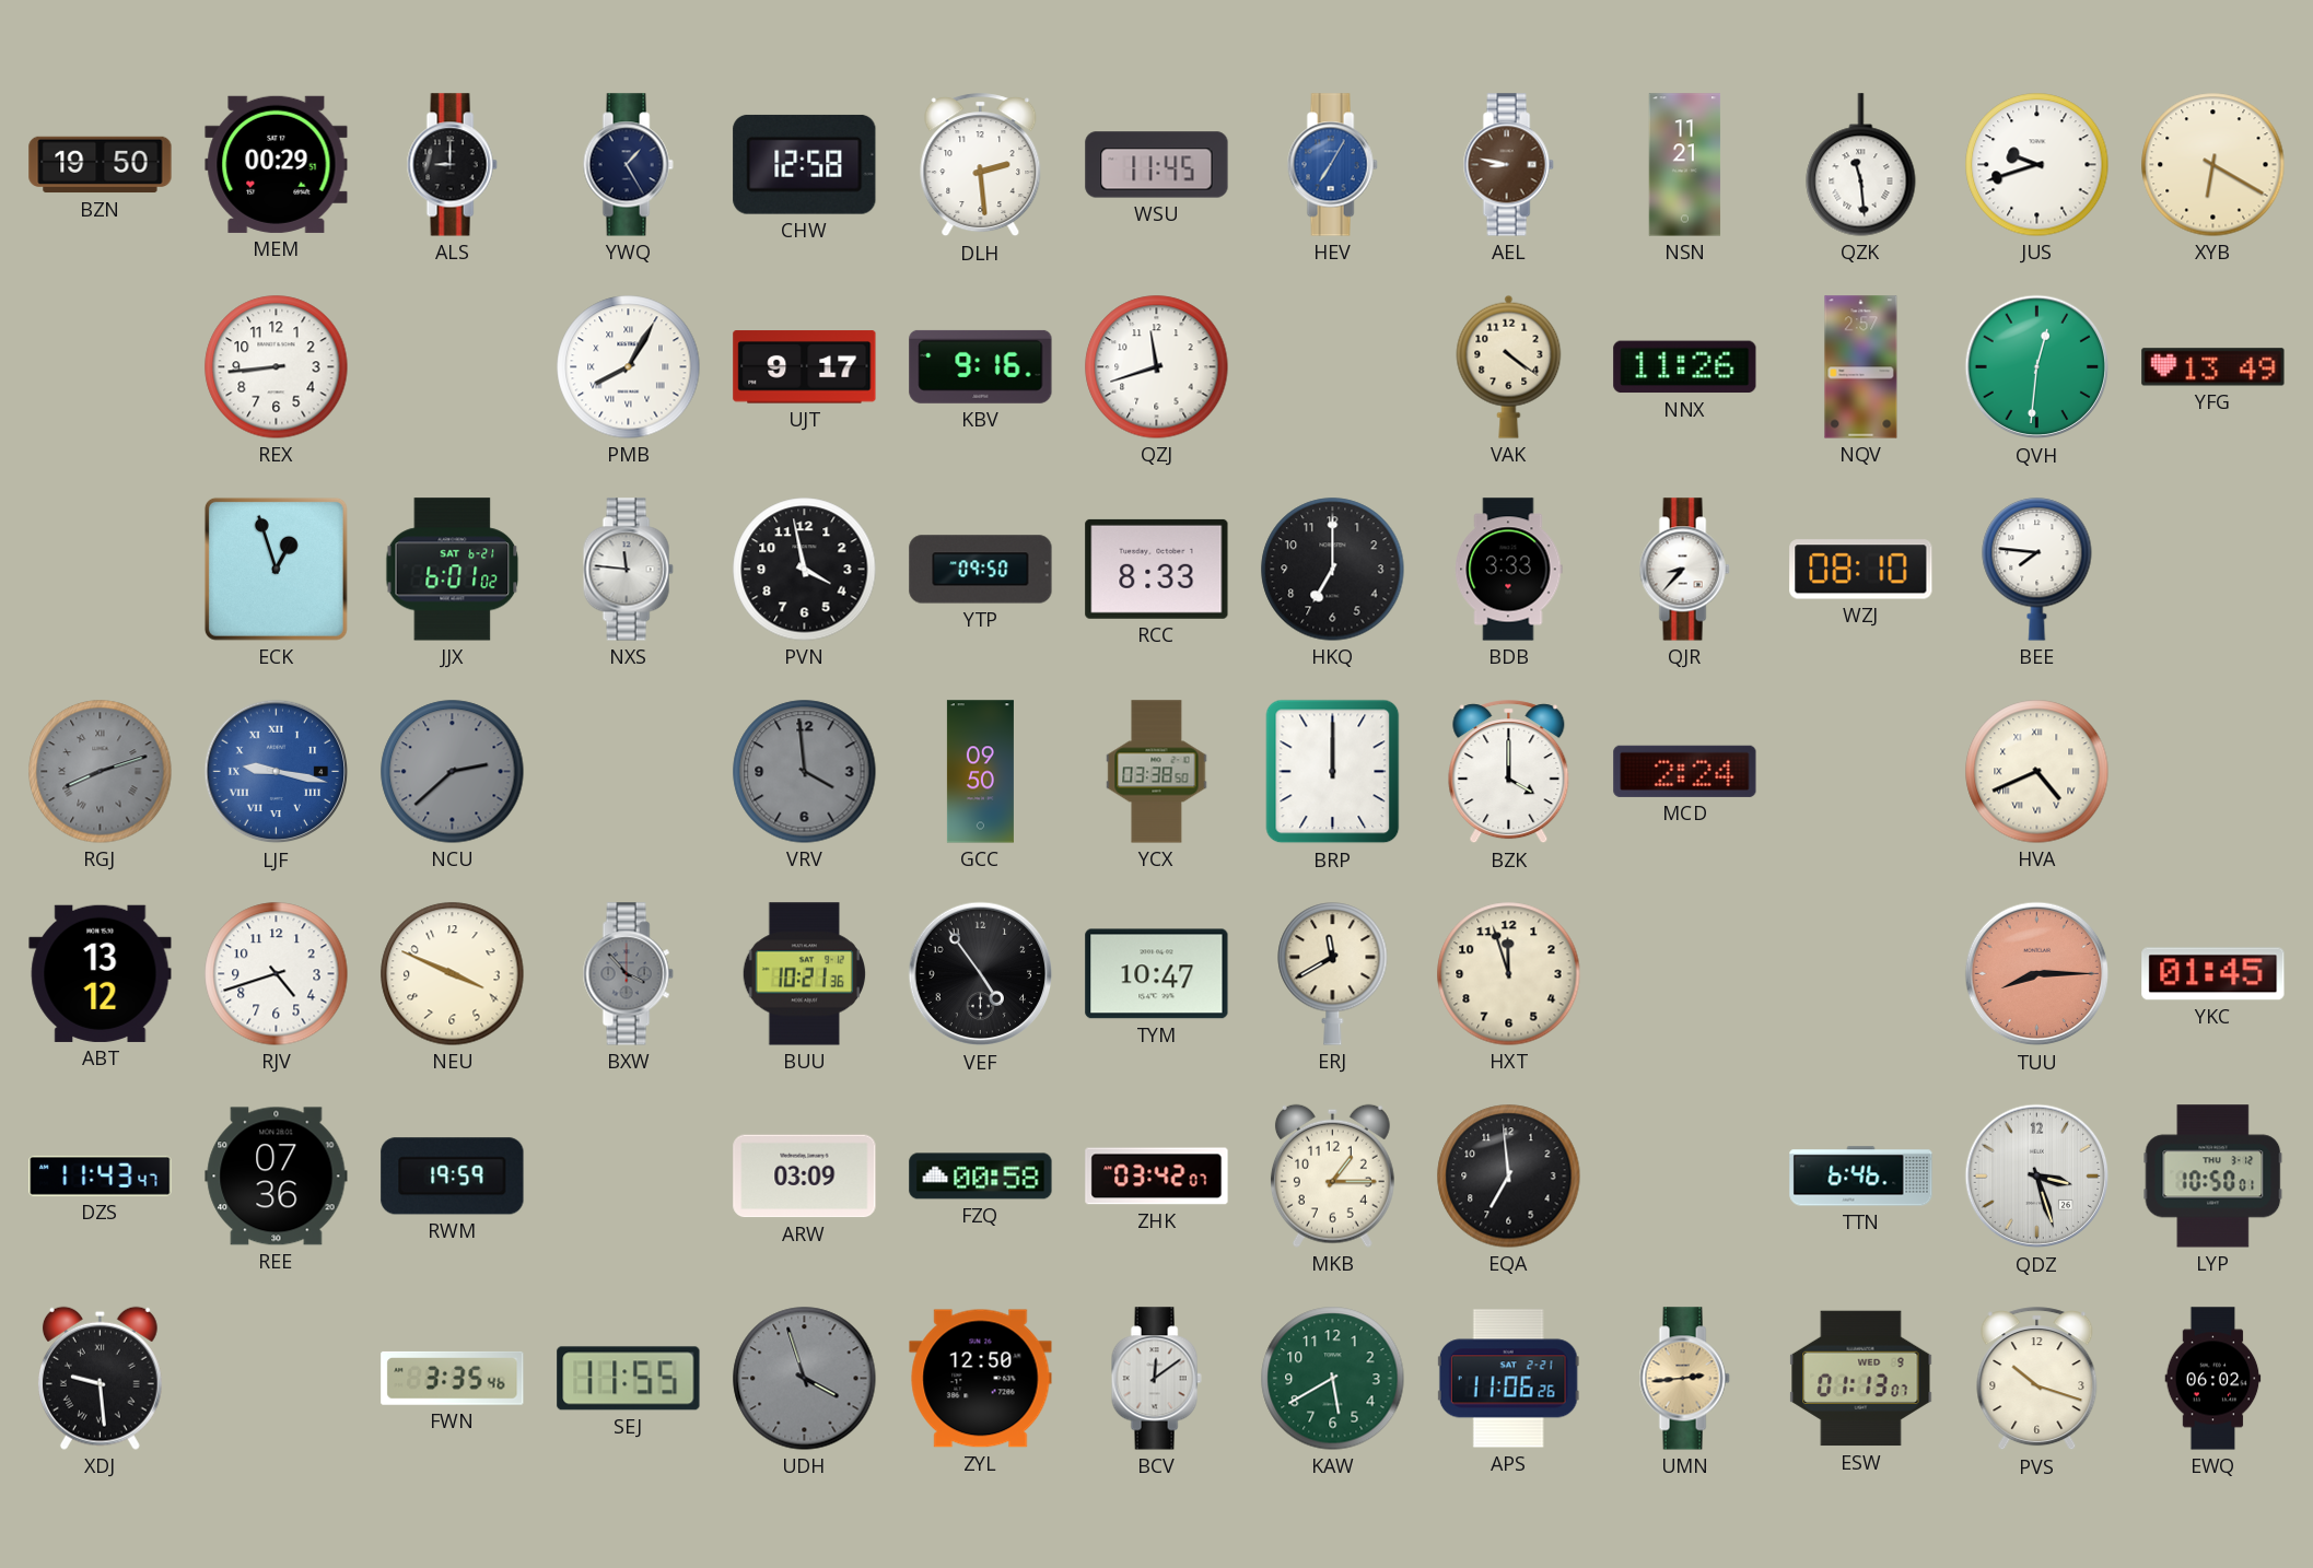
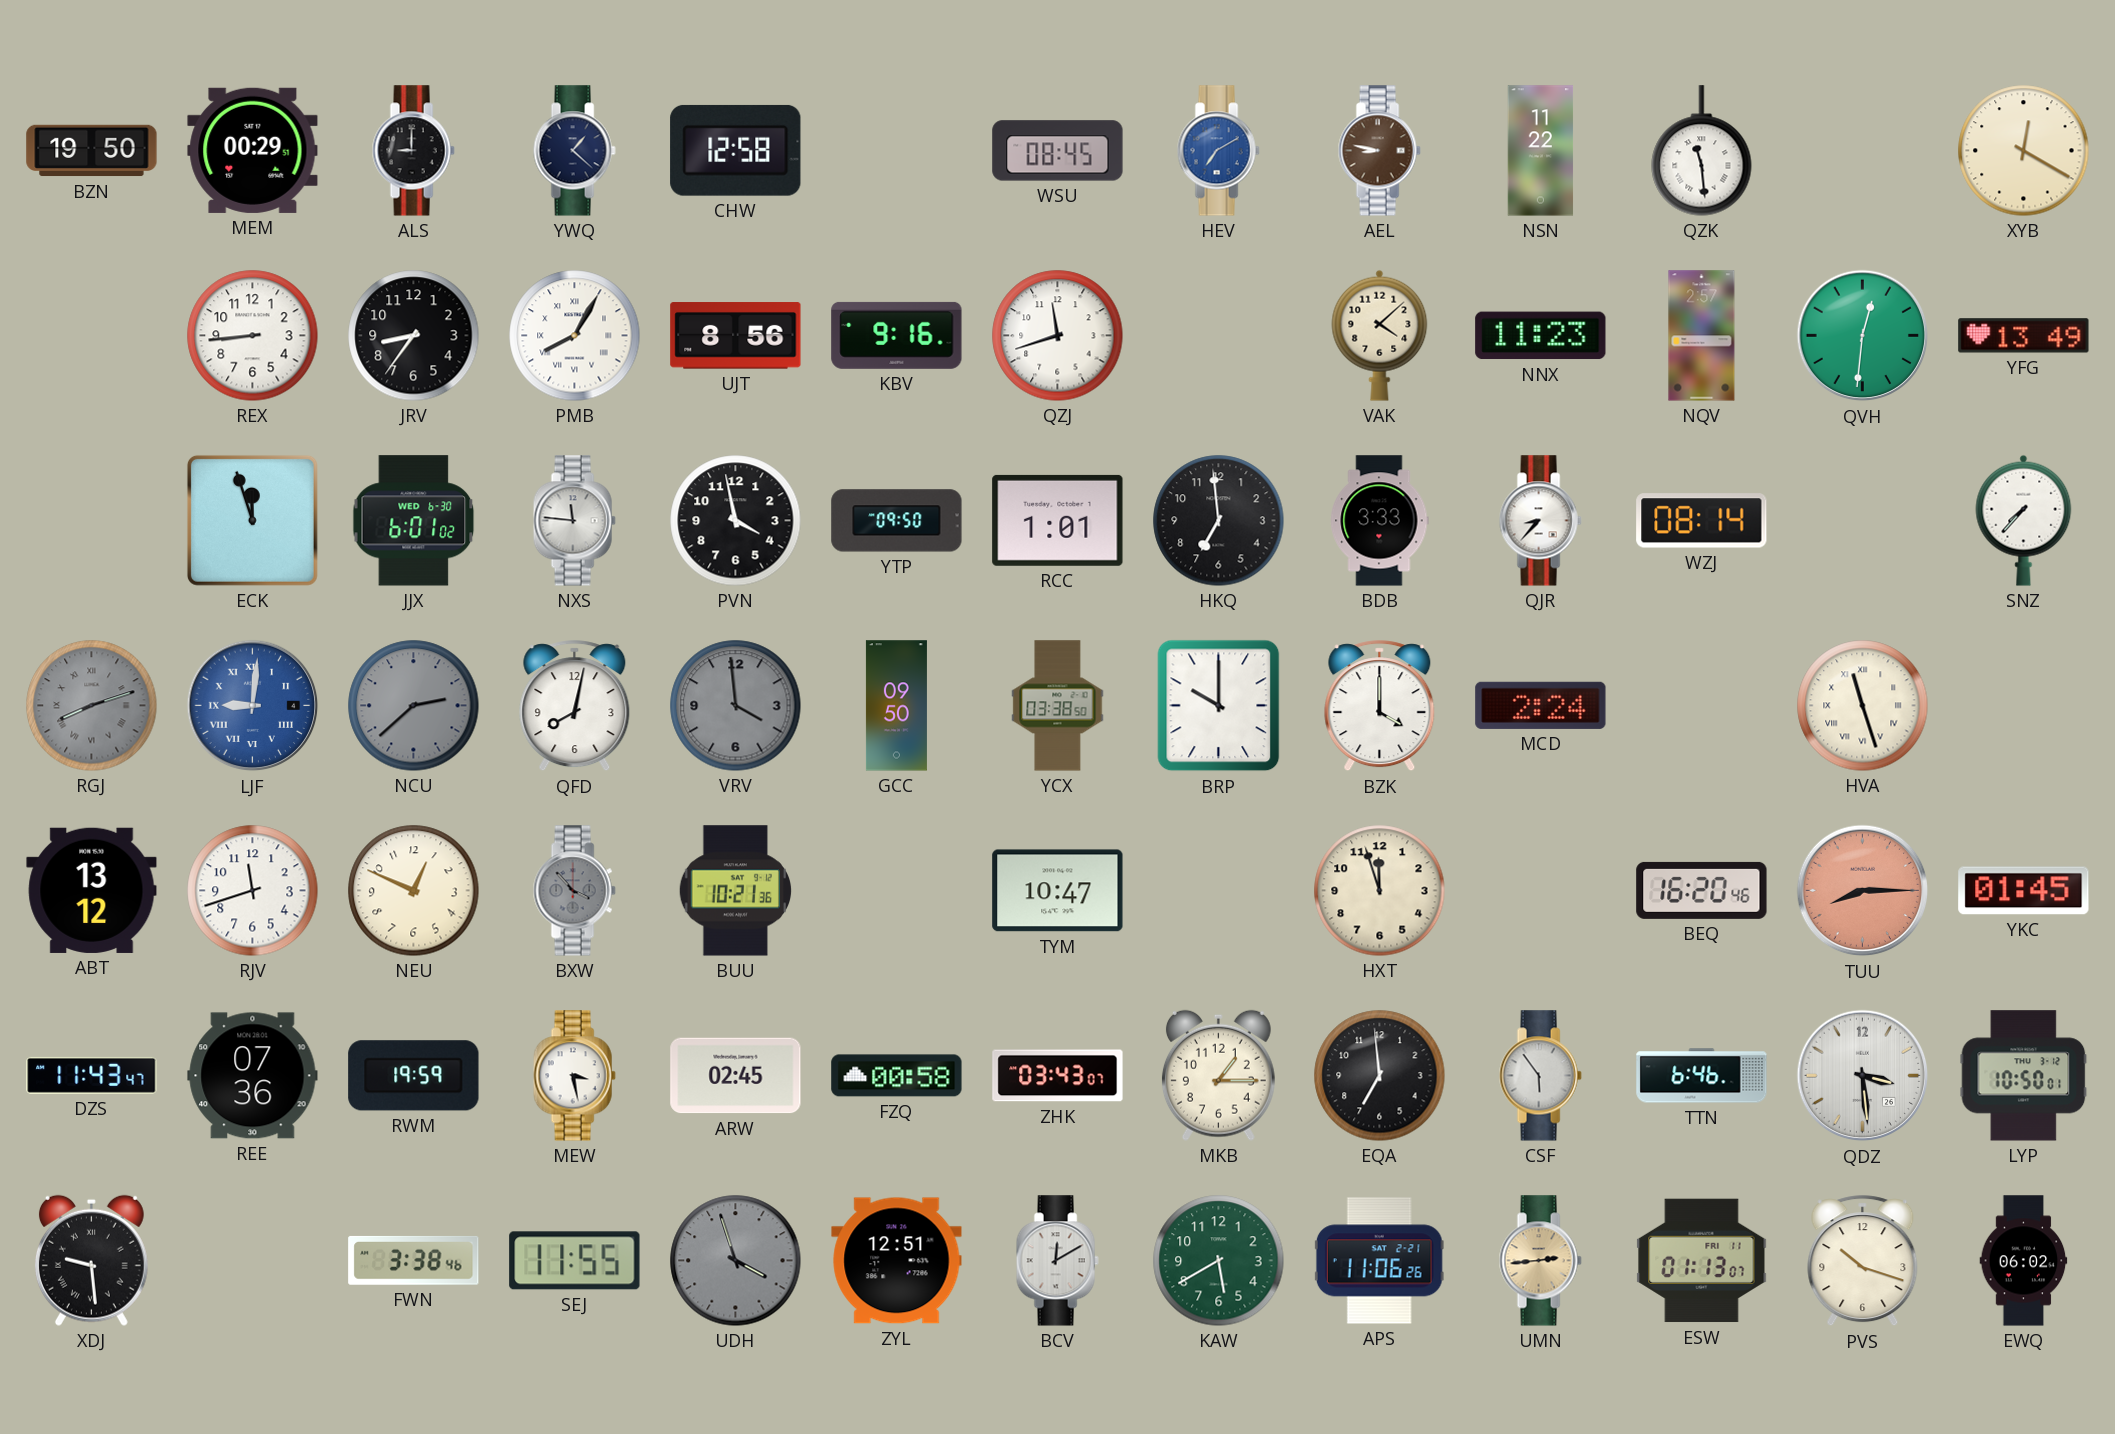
YWQ: 1:25 -> 1:22
DLH: 2:29 -> none
WSU: 11:45 -> 08:45
HEV: 7:05 -> 7:10
NSN: 11:21 -> 11:22
JUS: 9:42 -> none
XYB: 6:20 -> 12:20
JRV: none -> 8:36
UJT: 9:17 -> 8:56
VAK: 4:21 -> 4:08
NNX: 11:26 -> 11:23
ECK: 12:57 -> 11:57
JJX date: SAT 6-21 -> WED 6-30
RCC: 8:33 -> 1:01
HKQ: 7:00 -> 6:59
WZJ: 08:10 -> 08:14
BEE: 7:46 -> none
SNZ: none -> 7:37
LJF: 9:17 -> 9:01
QFD: none -> 8:02
BRP: 12:00 -> 10:00
HVA: 4:41 -> 11:27
RJV: 4:42 -> 11:42
NEU: 3:49 -> 12:49
VEF: 4:54 -> none
ERJ: 11:40 -> none
BEQ: none -> 16:20
MEW: none -> 3:28
ARW: 03:09 -> 02:45
ZHK: 03:42 -> 03:43
CSF: none -> 5:54
QDZ: 3:27 -> 3:29
FWN: 3:35 -> 3:38
ZYL: 12:50 -> 12:51
BCV: 12:09 -> 12:10
ESW date: WED 9 -> FRI 11
